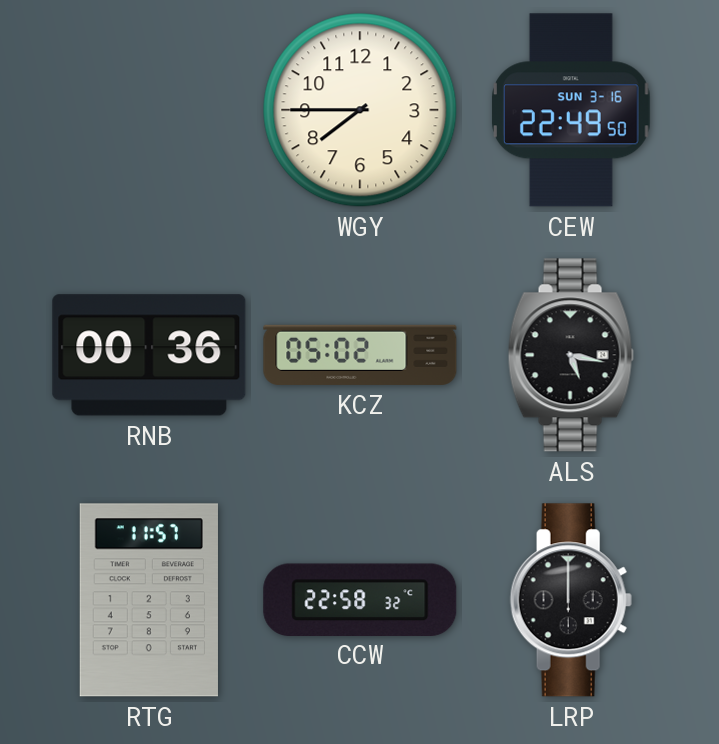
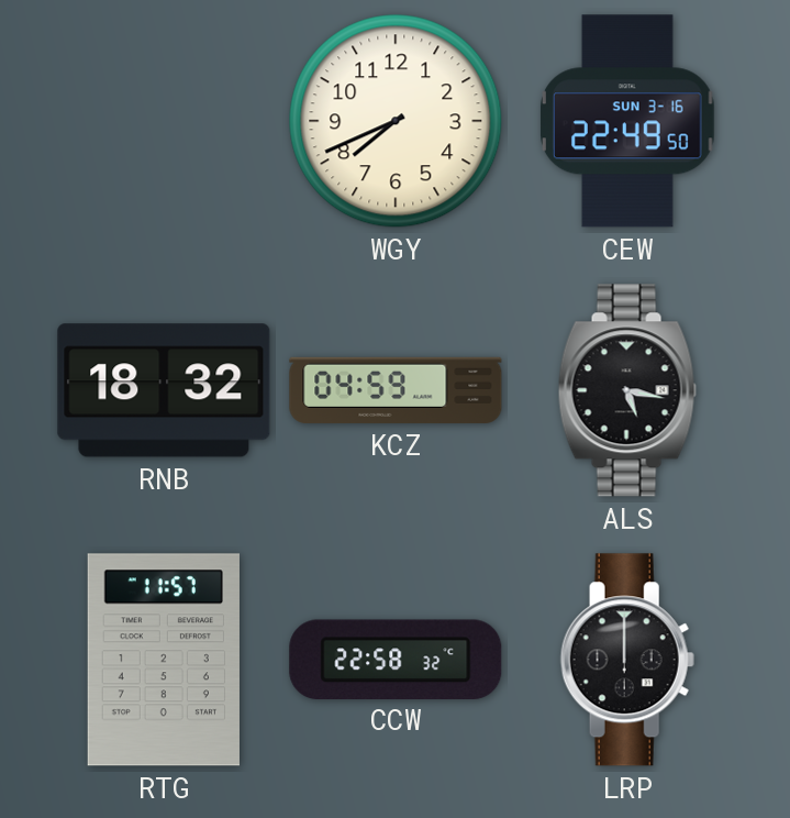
WGY: 7:45 -> 7:41
RNB: 00:36 -> 18:32
KCZ: 05:02 -> 04:59
